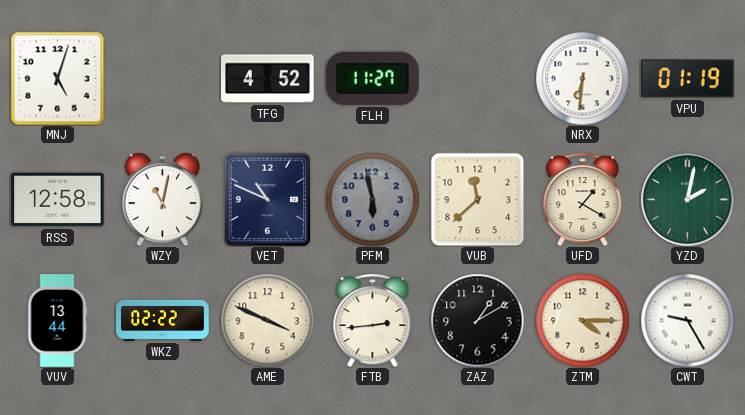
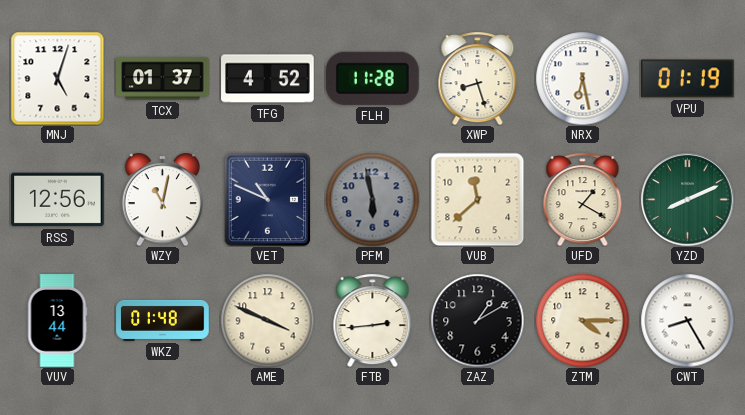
TCX: none -> 01:37
FLH: 11:27 -> 11:28
XWP: none -> 8:27
NRX: 6:31 -> 6:28
RSS: 12:58 -> 12:56
YZD: 2:02 -> 8:11
WKZ: 02:22 -> 01:48
CWT: 9:25 -> 8:25
